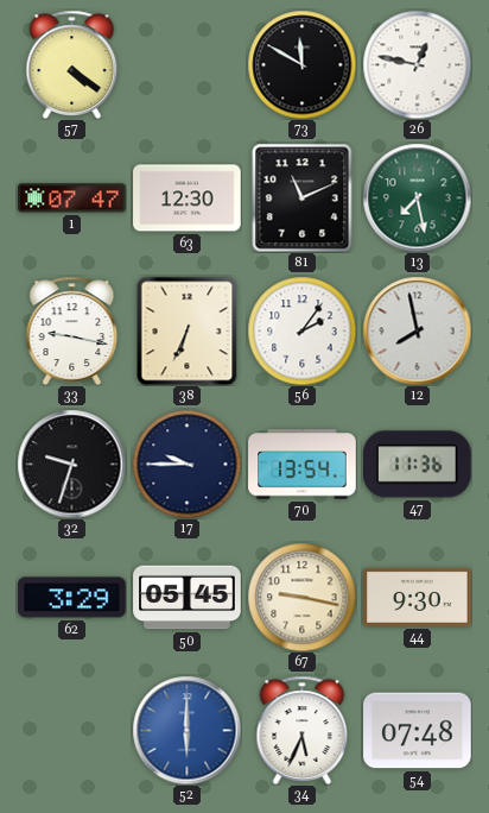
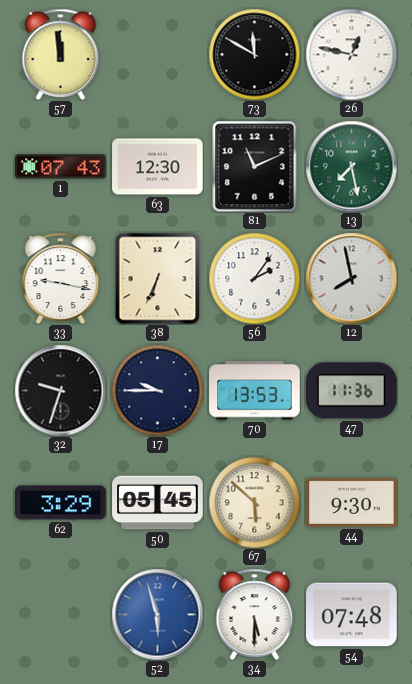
57: 4:21 -> 11:59
1: 07:47 -> 07:43
70: 13:54 -> 13:53
67: 9:17 -> 5:52
52: 6:00 -> 5:57
34: 5:34 -> 5:30
